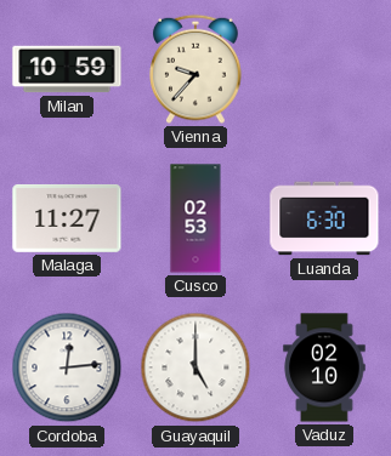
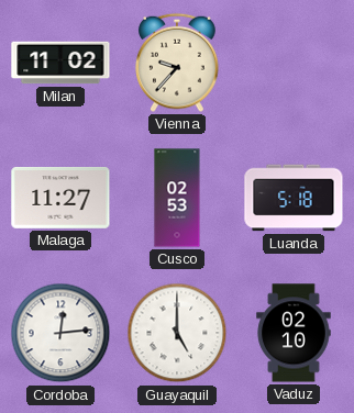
Milan: 10:59 -> 11:02
Luanda: 6:30 -> 5:18
